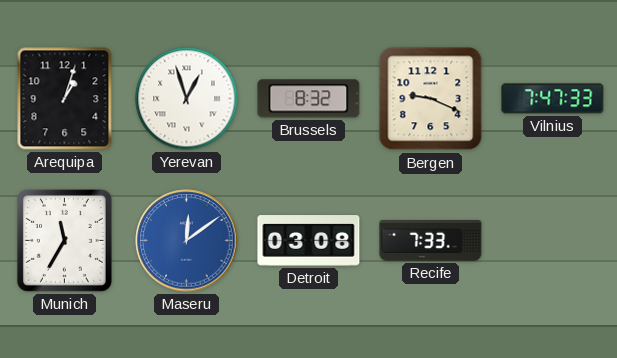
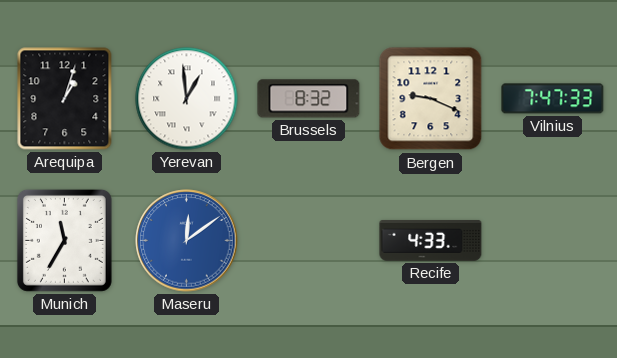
Yerevan: 12:57 -> 12:59
Detroit: 03:08 -> none
Recife: 7:33 -> 4:33
